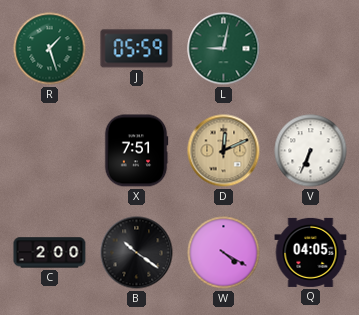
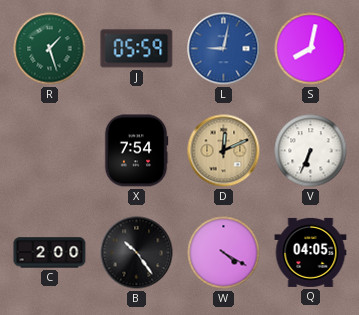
L dial: green -> blue
S: none -> 8:02
X: 7:51 -> 7:54
B: 10:21 -> 10:24
